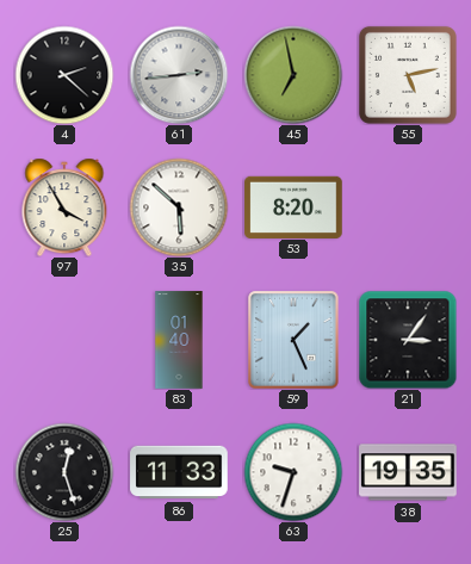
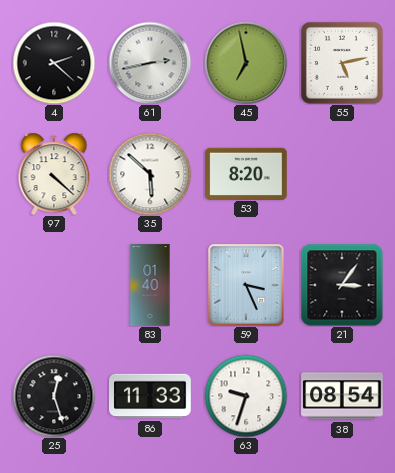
61: 2:44 -> 2:43
97: 3:55 -> 4:22
59: 1:26 -> 3:26
38: 19:35 -> 08:54
